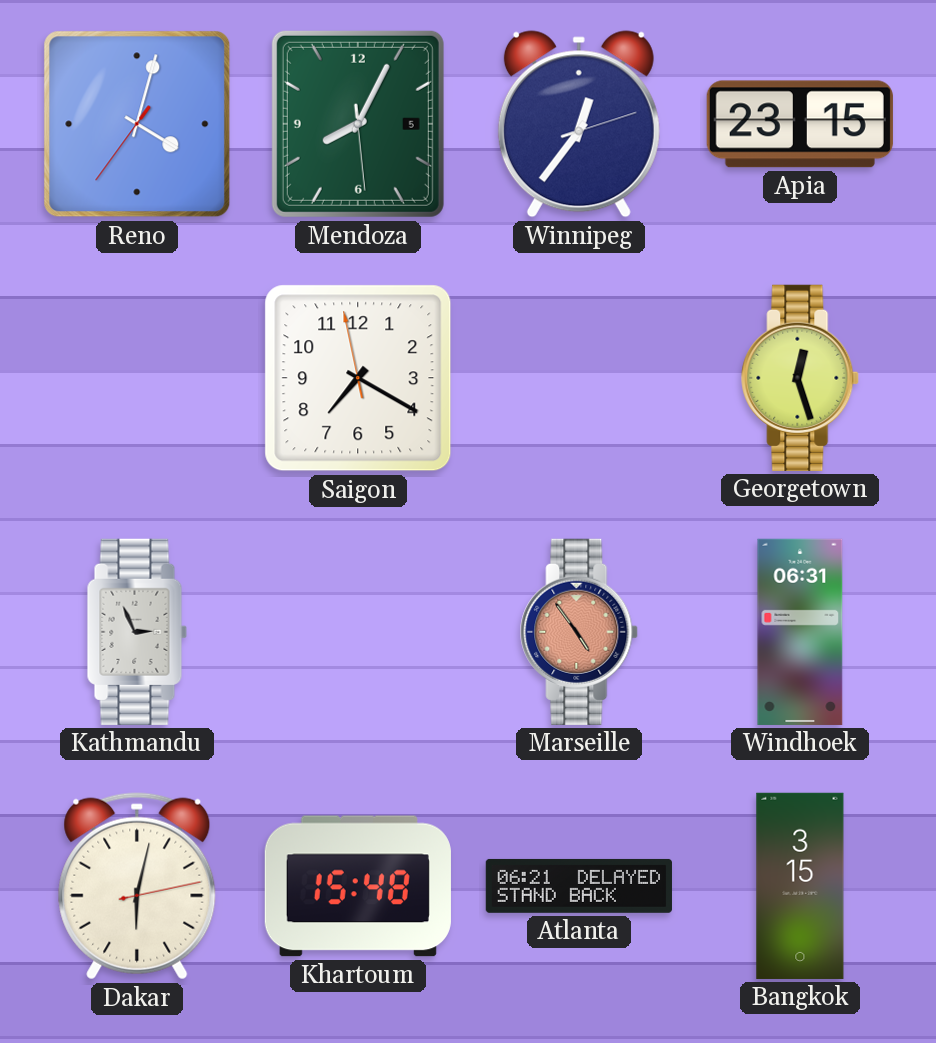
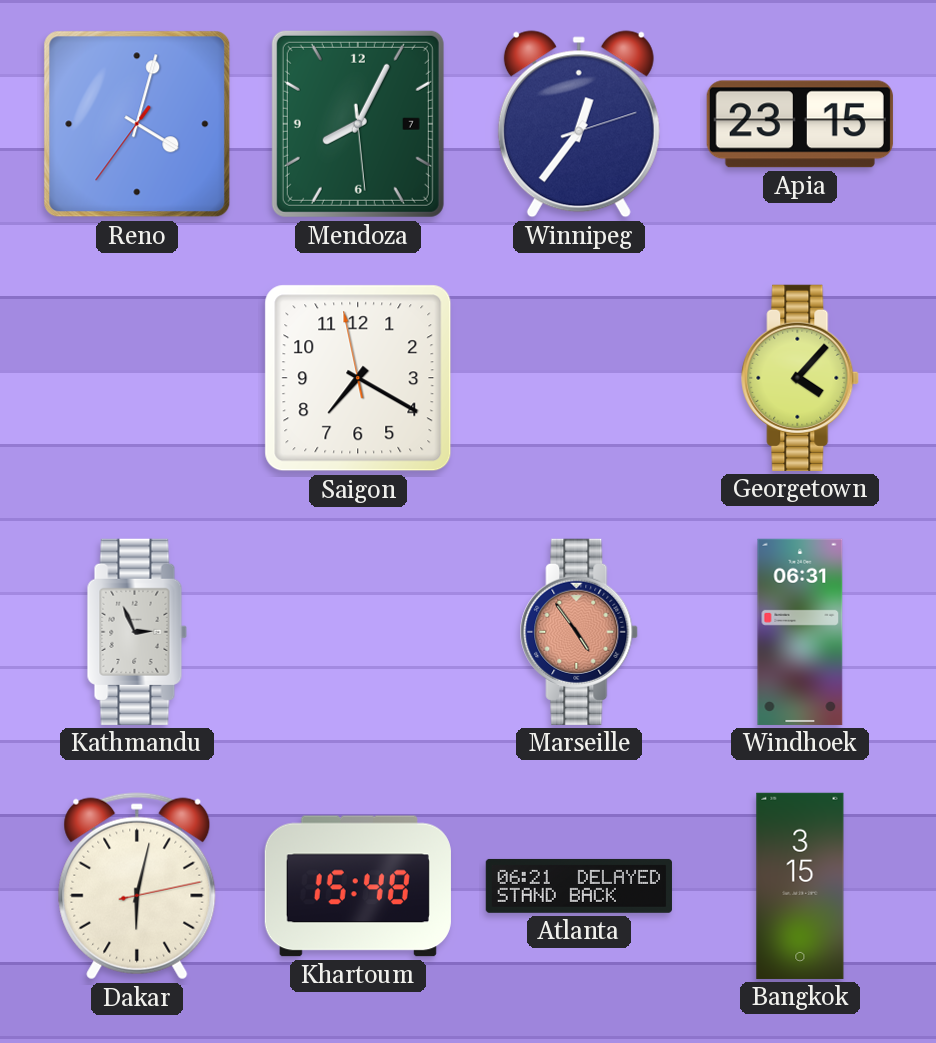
Mendoza date: 5 -> 7
Georgetown: 12:27 -> 4:07
